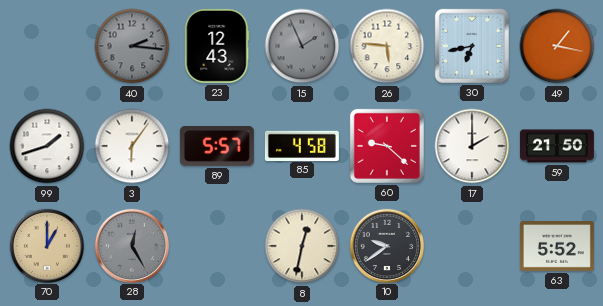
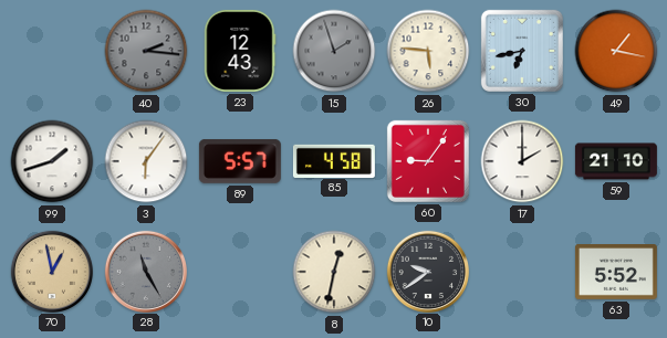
15: 1:56 -> 1:57
60: 9:22 -> 9:06
59: 21:50 -> 21:10
70: 1:00 -> 12:58
28: 12:25 -> 11:25
